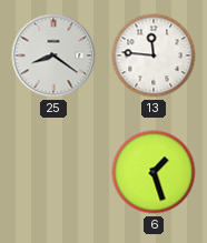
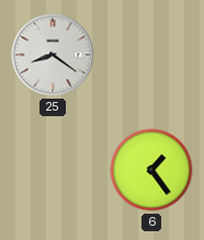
13: 11:46 -> none
6: 1:27 -> 1:24
